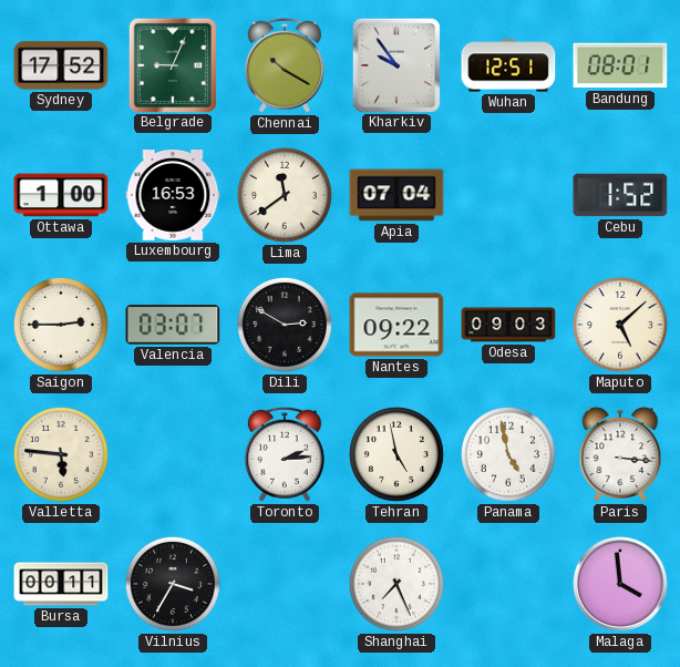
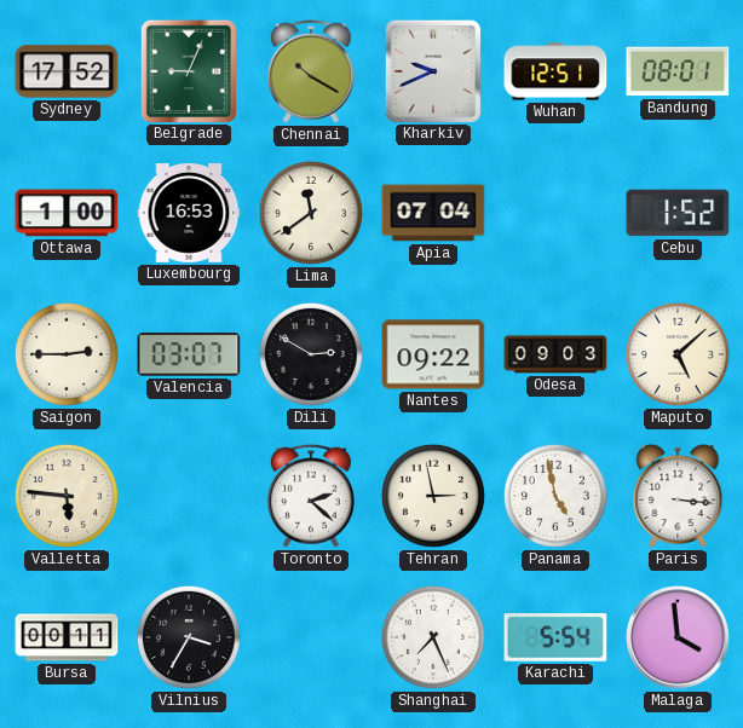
Kharkiv: 9:54 -> 9:41
Toronto: 2:14 -> 2:22
Tehran: 4:58 -> 2:58
Karachi: none -> 5:54
